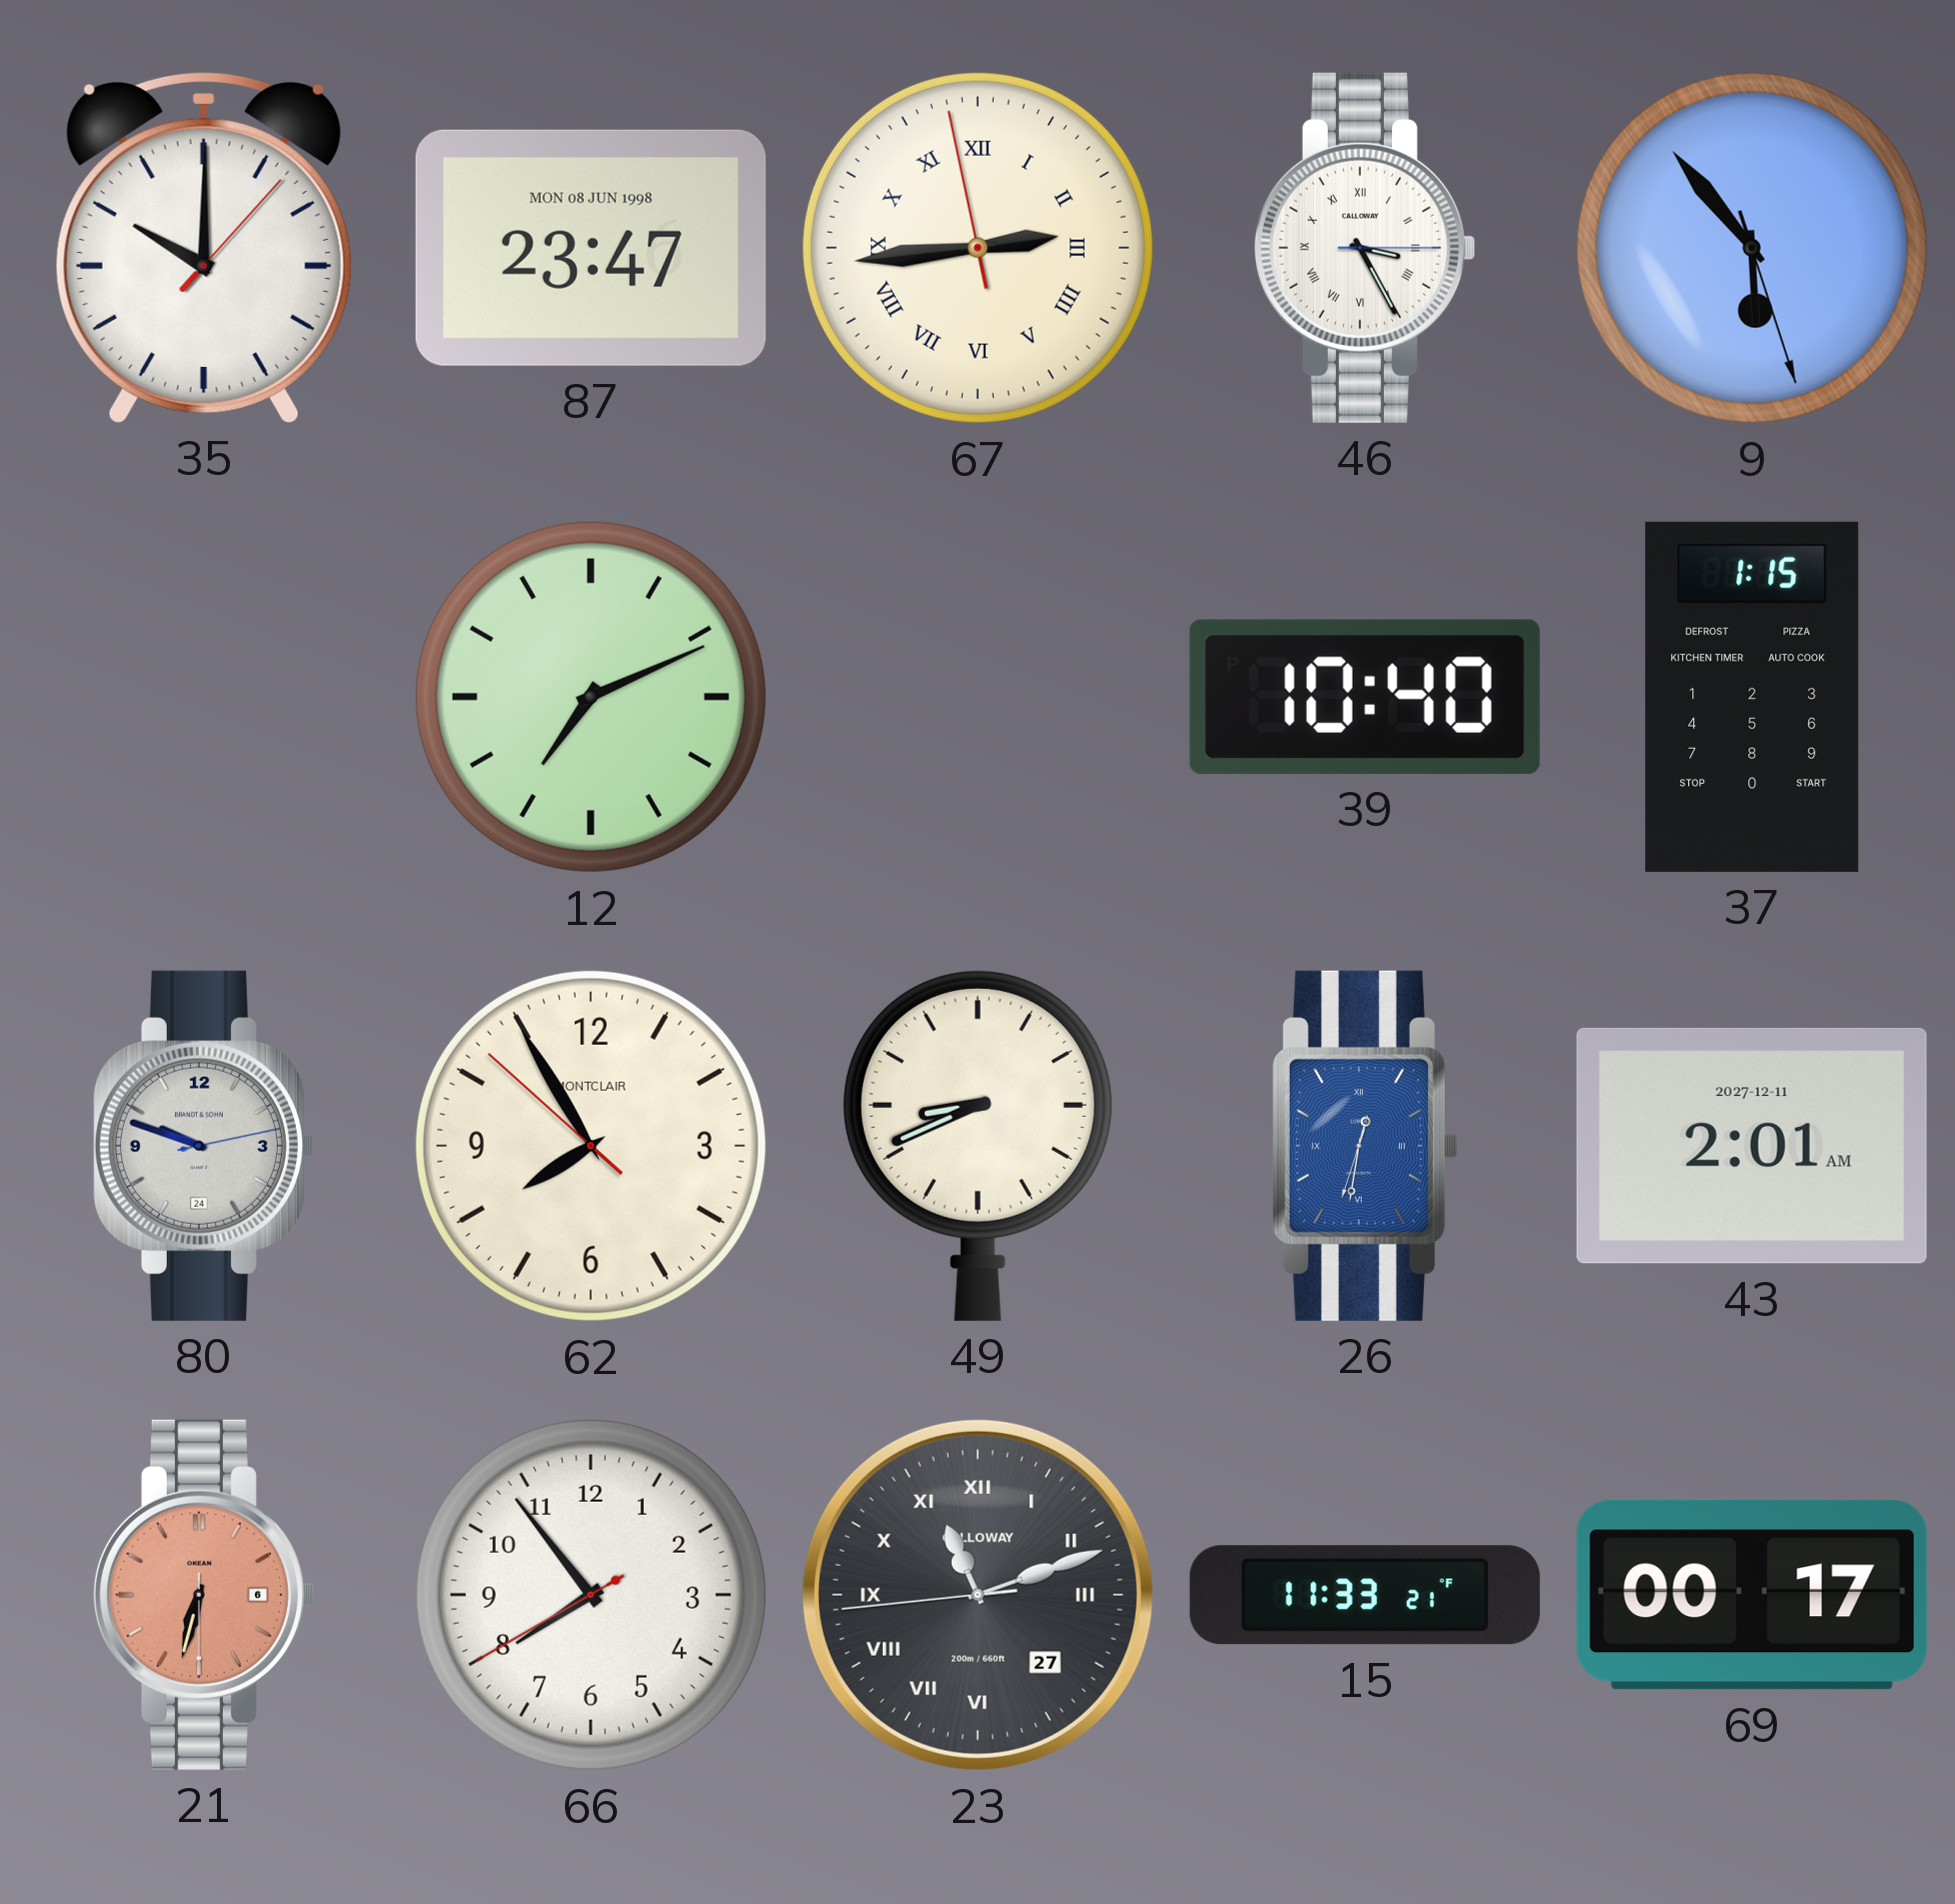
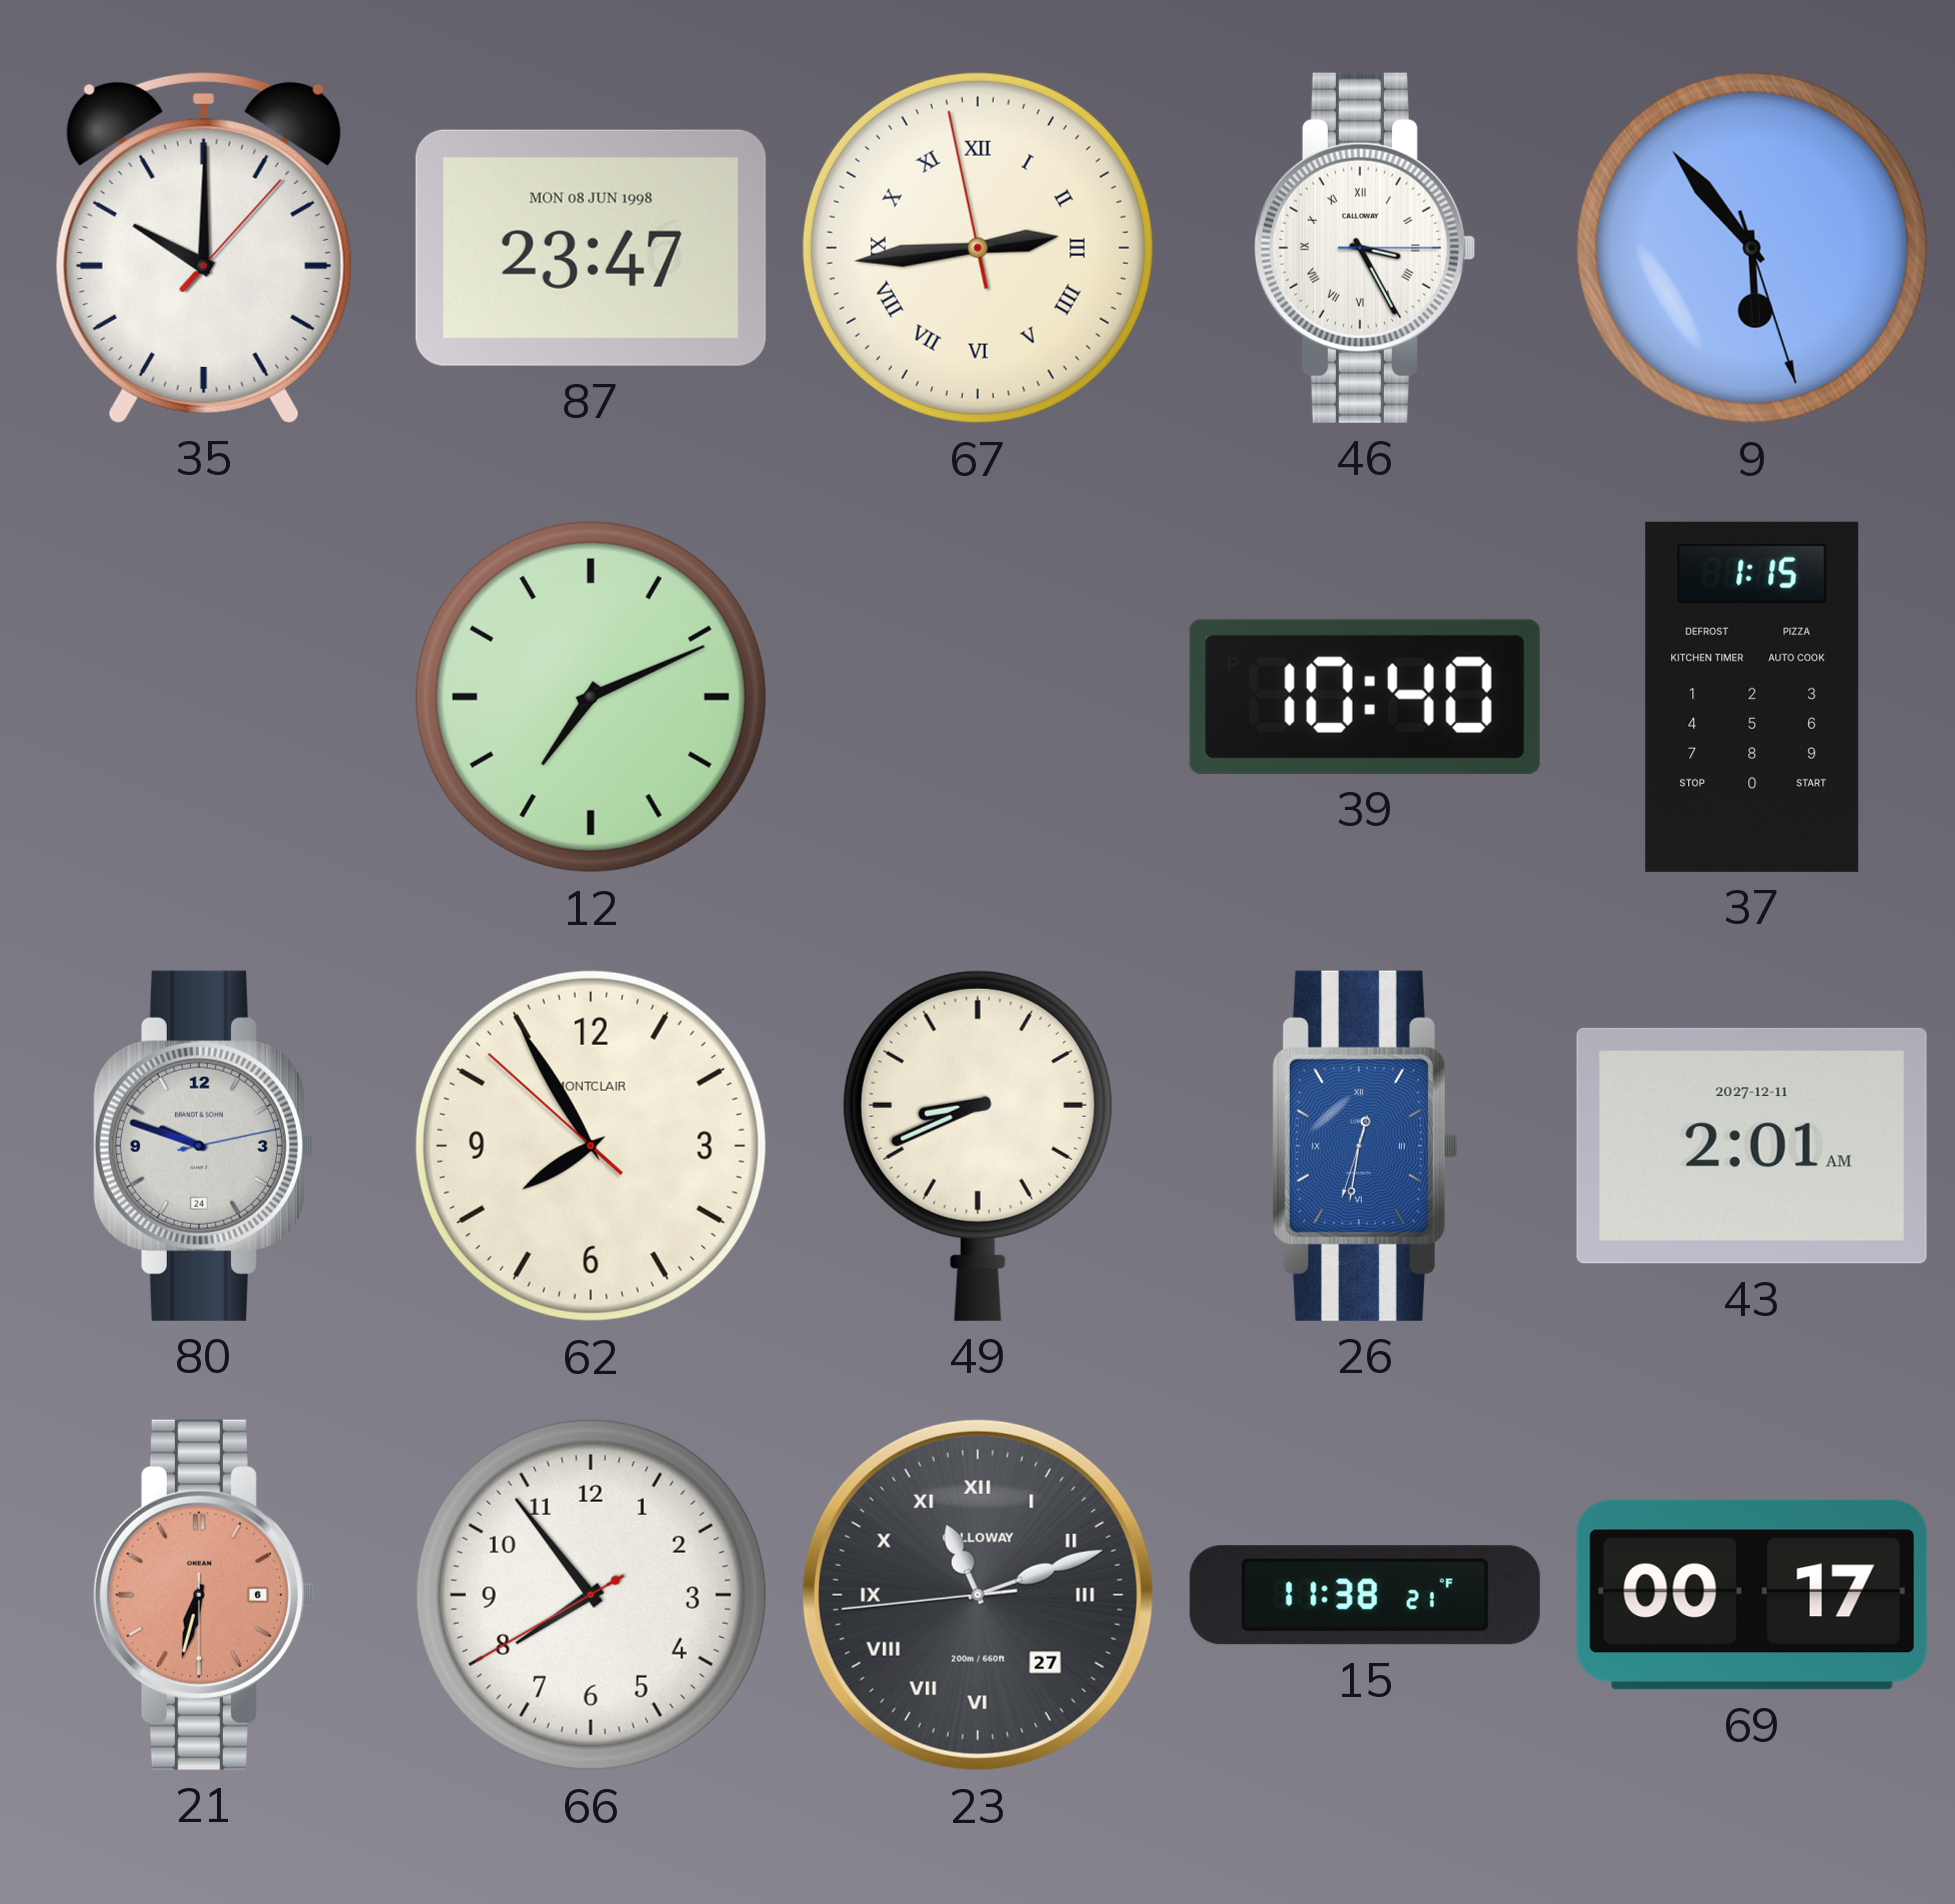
15: 11:33 -> 11:38
